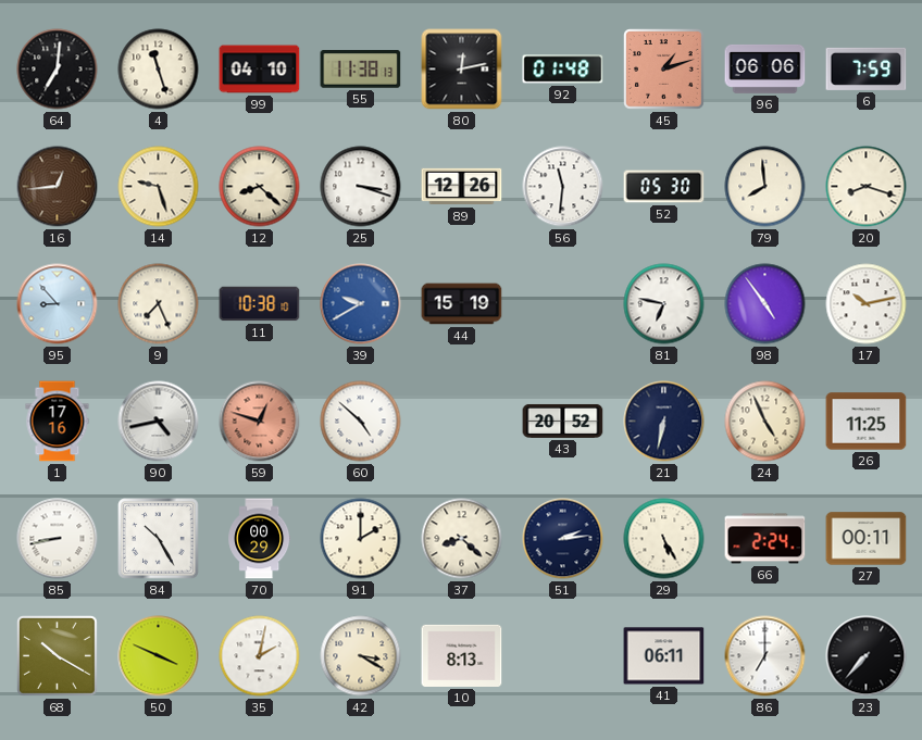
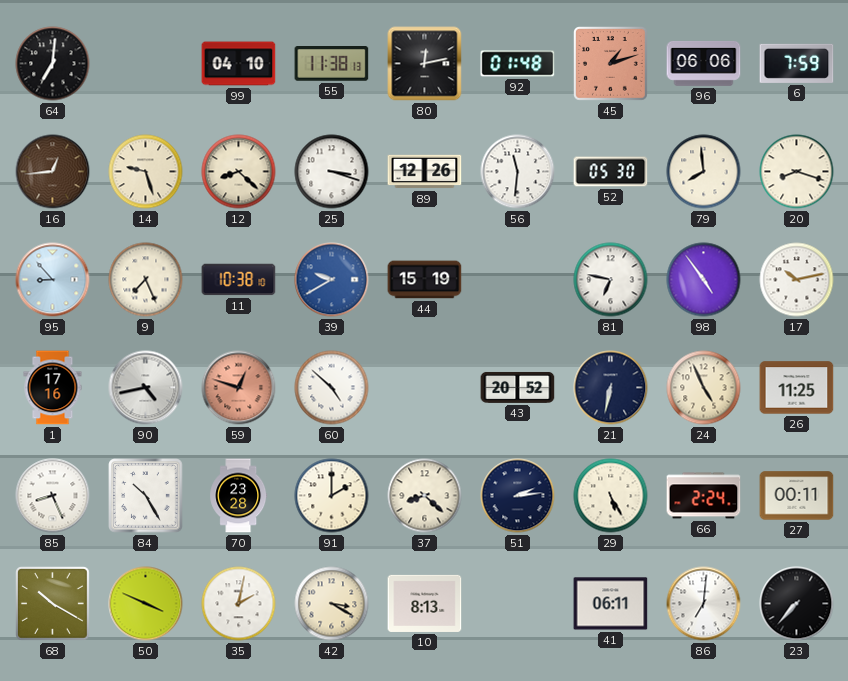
4: 11:27 -> none
85: 8:43 -> 8:26
70: 00:29 -> 23:28
86: 7:00 -> 7:01
